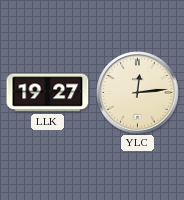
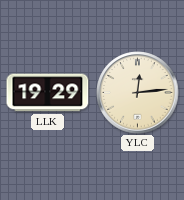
LLK: 19:27 -> 19:29
